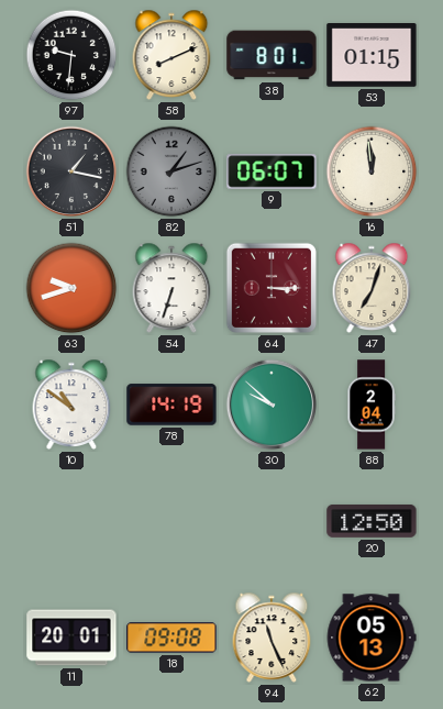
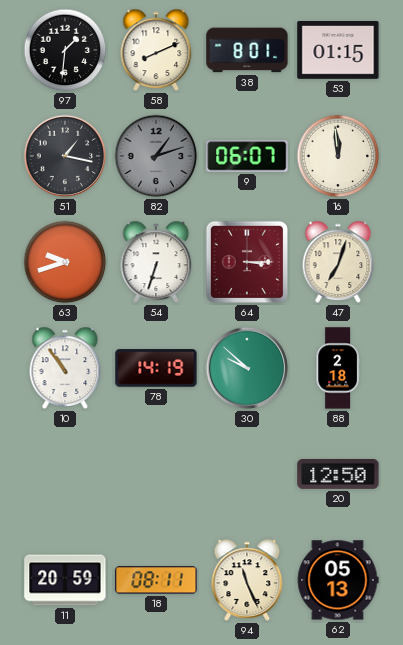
97: 9:31 -> 1:31
10: 10:51 -> 10:54
88: 2:04 -> 2:18
11: 20:01 -> 20:59
18: 09:08 -> 08:11
